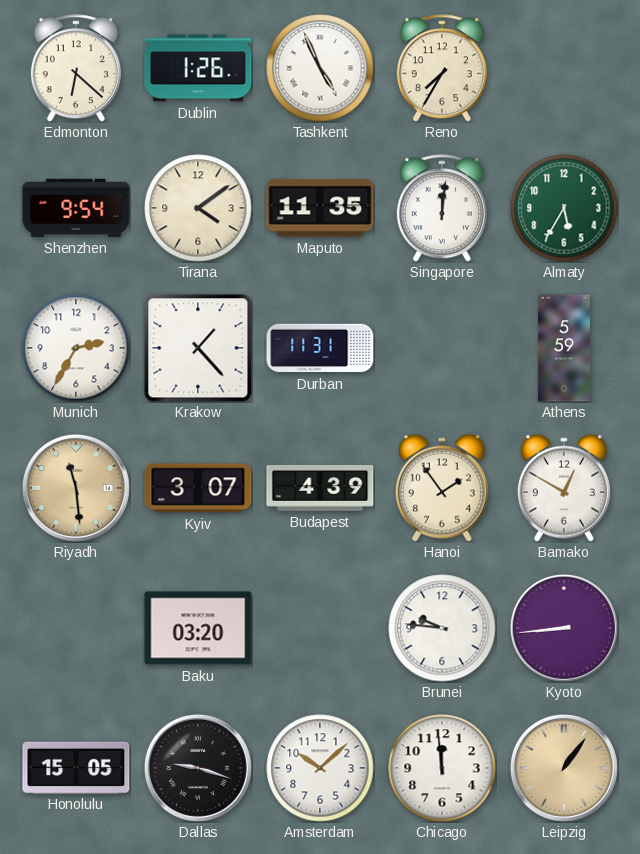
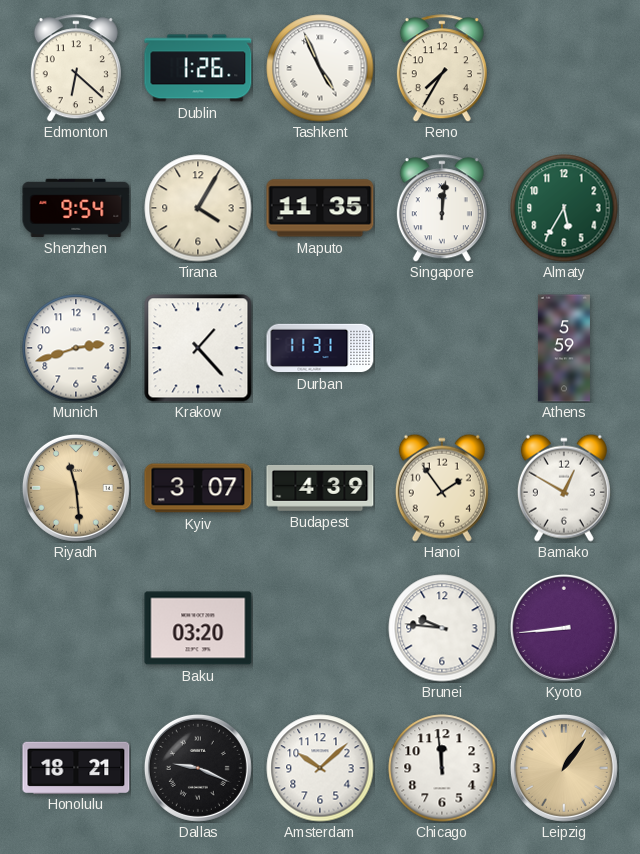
Tirana: 4:09 -> 4:05
Munich: 2:35 -> 2:42
Honolulu: 15:05 -> 18:21
Dallas: 9:18 -> 9:19
